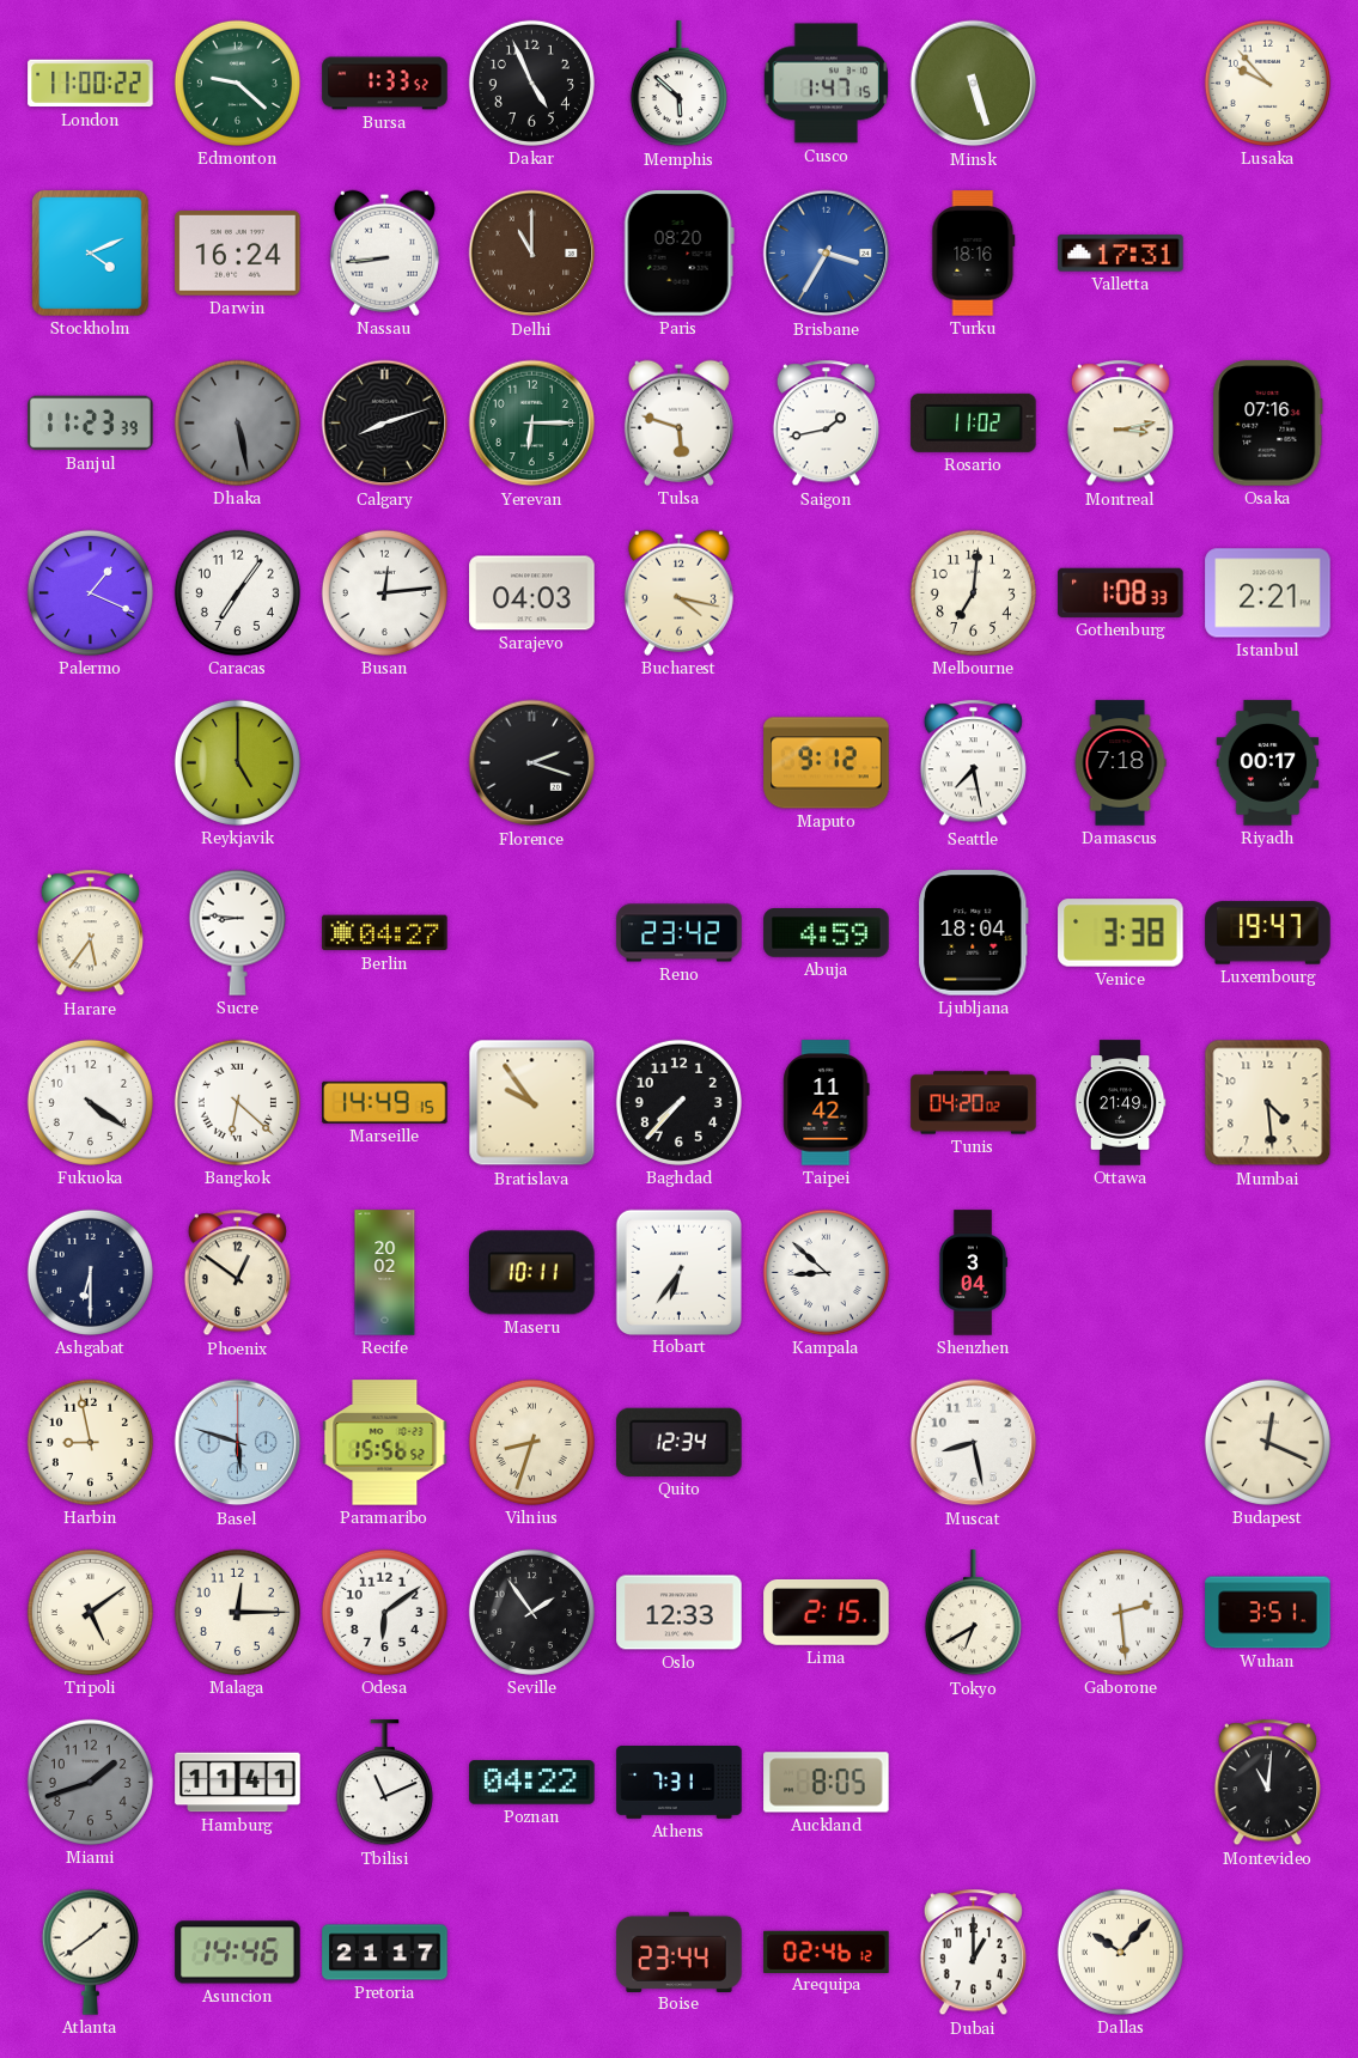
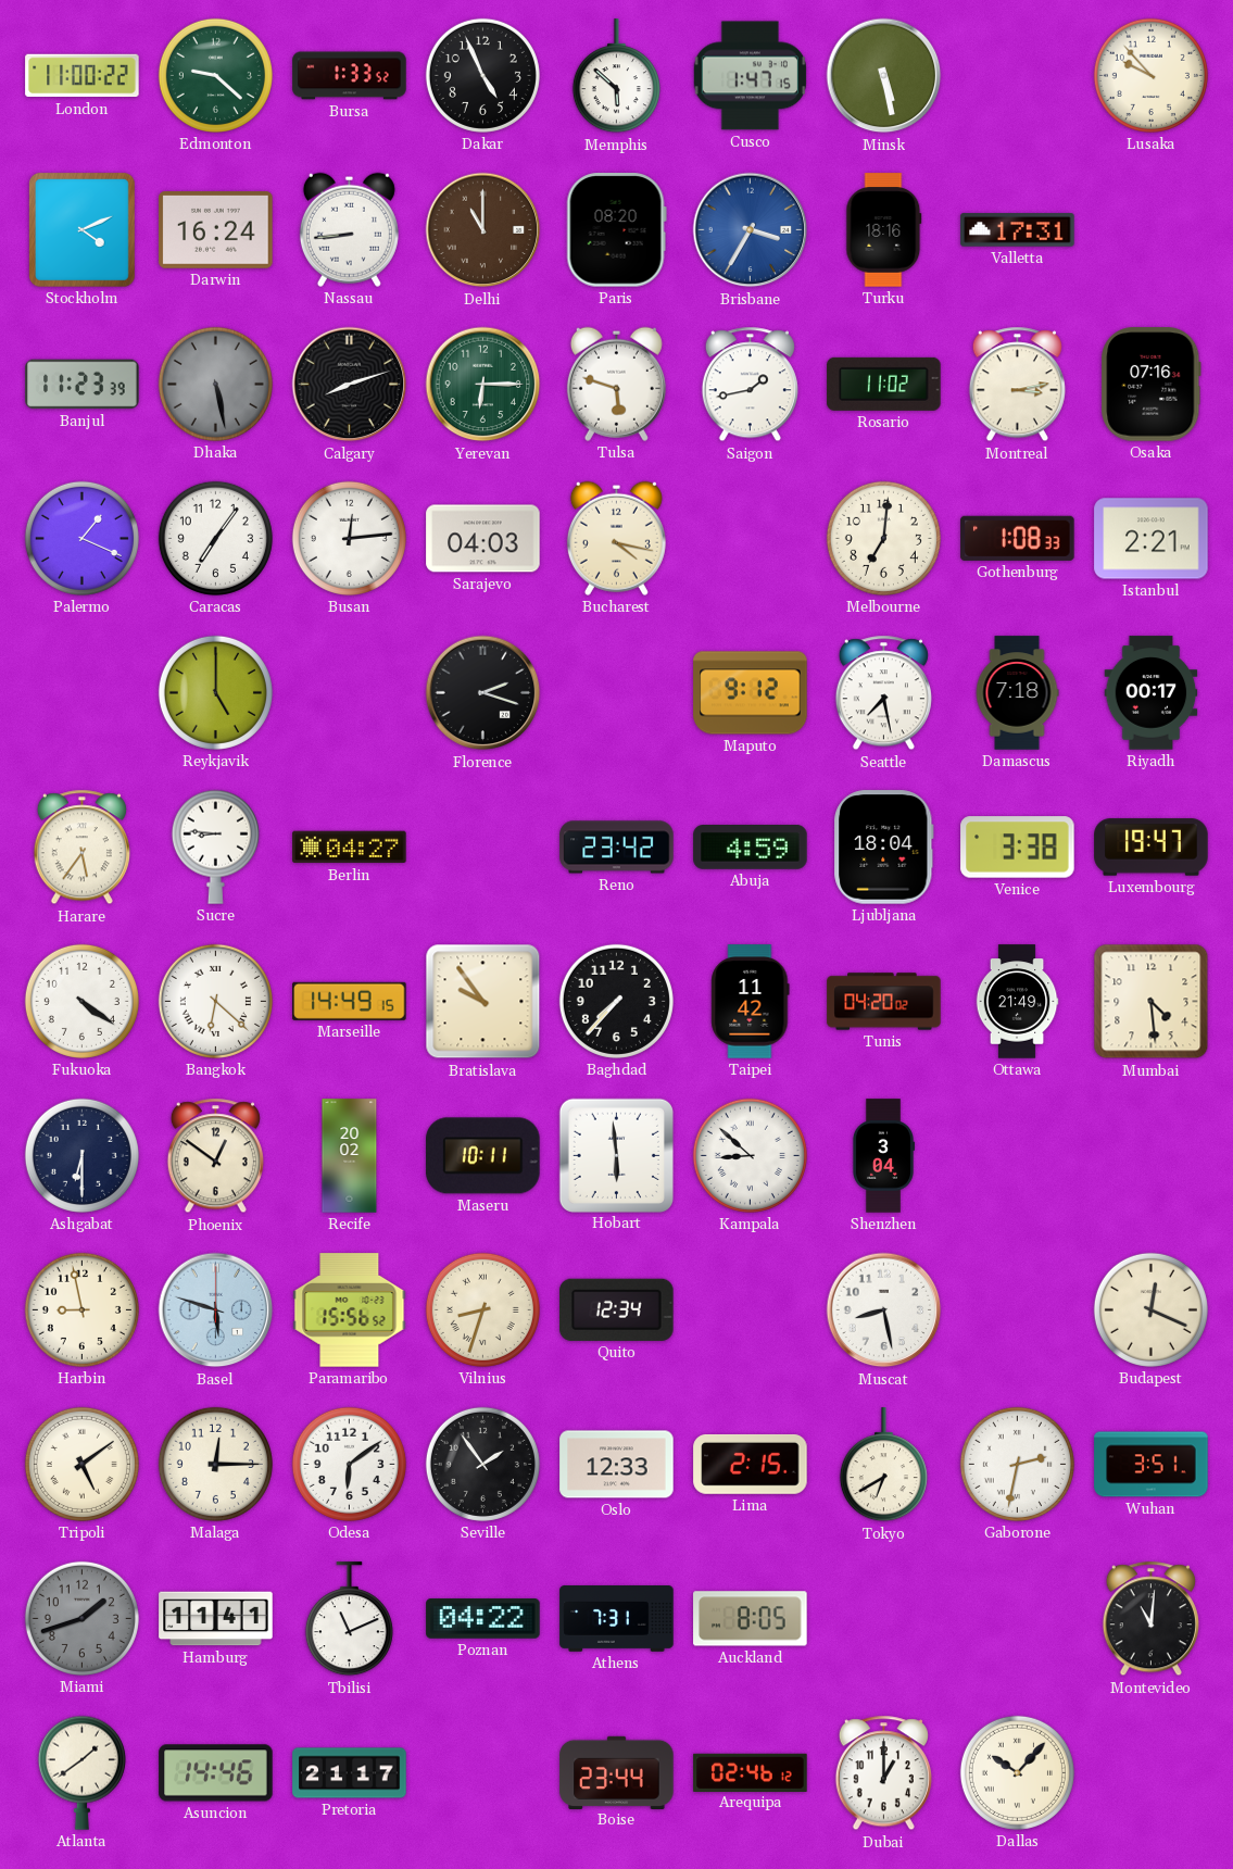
Minsk: 5:27 -> 5:28
Hobart: 6:36 -> 5:59
Gaborone: 2:29 -> 2:32
